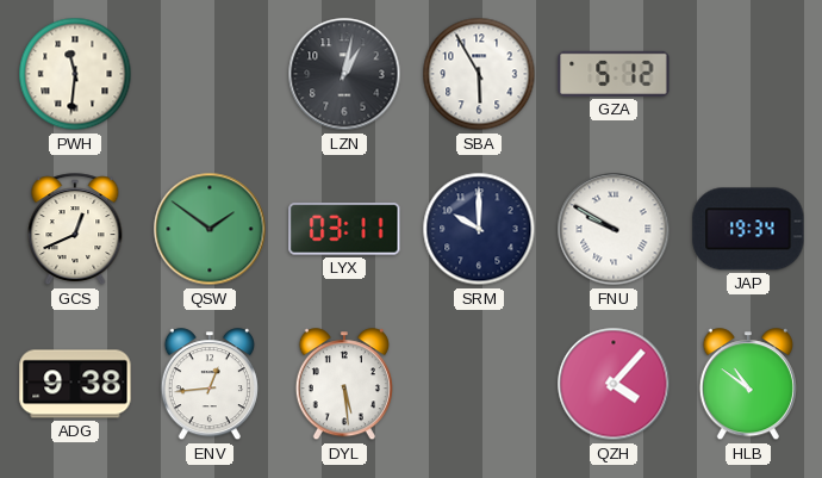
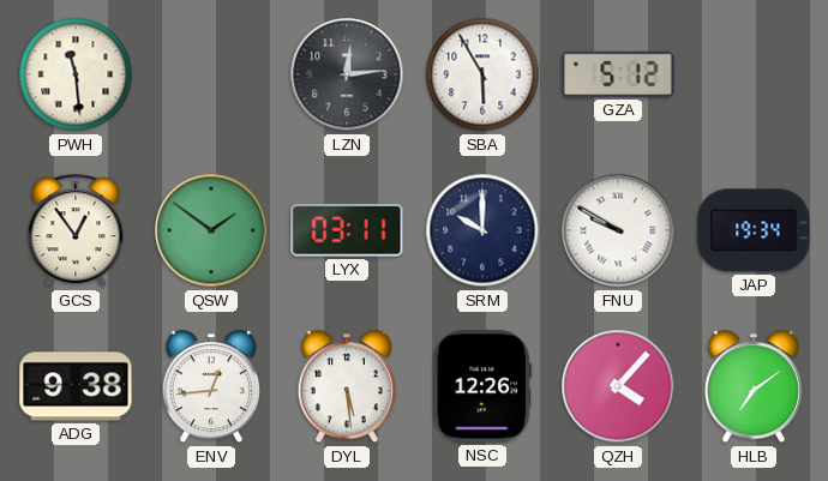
PWH: 11:31 -> 11:29
LZN: 1:02 -> 12:14
GCS: 12:41 -> 12:54
NSC: none -> 12:26
HLB: 10:51 -> 7:09
